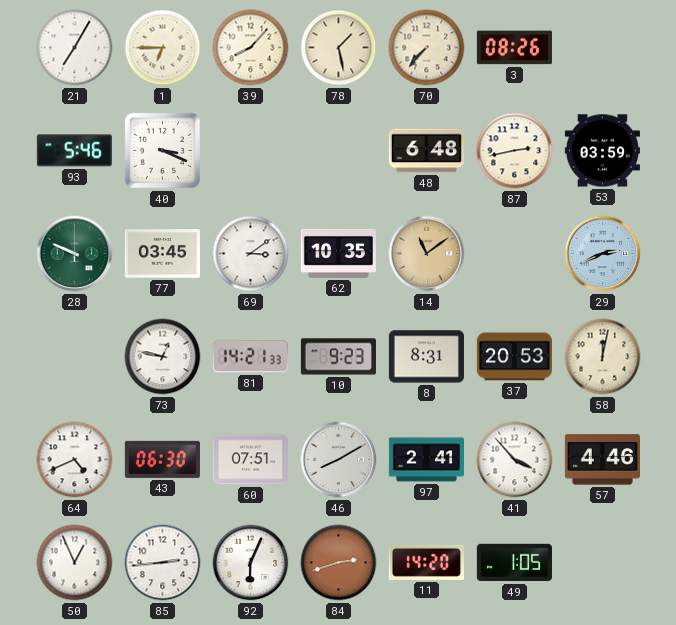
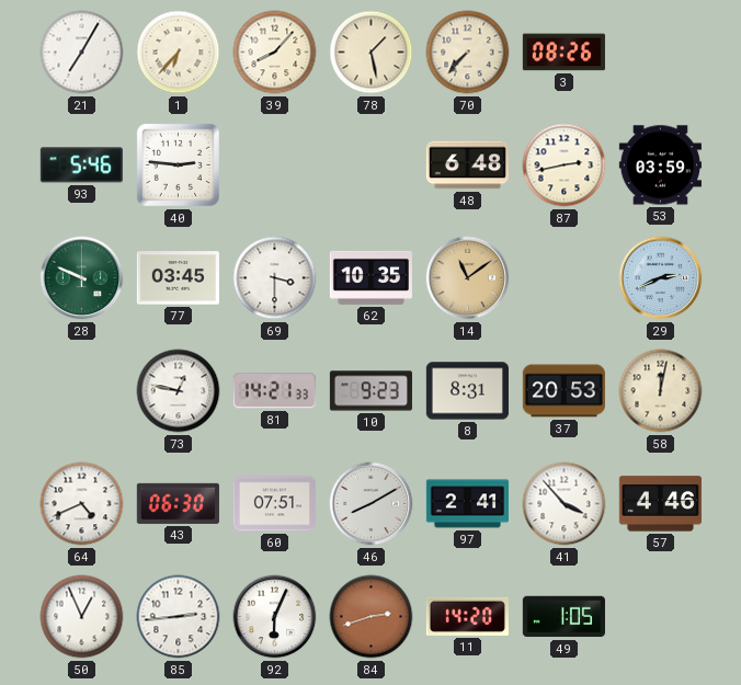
1: 6:45 -> 6:37
40: 3:19 -> 2:46
69: 3:09 -> 3:30
